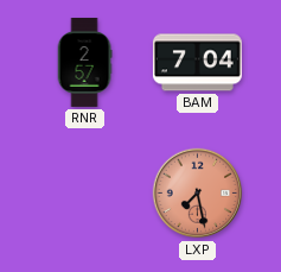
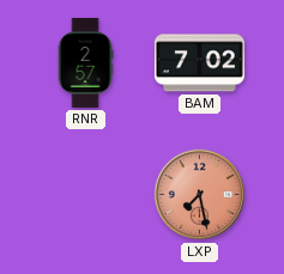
BAM: 7:04 -> 7:02
